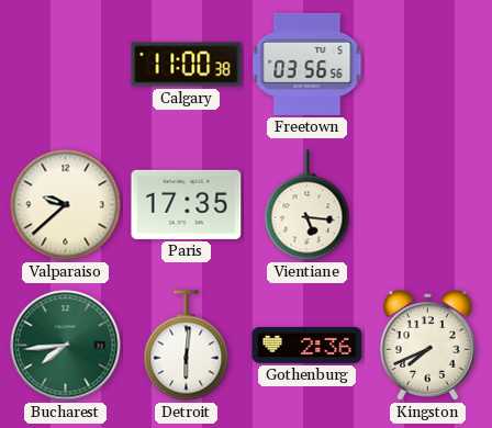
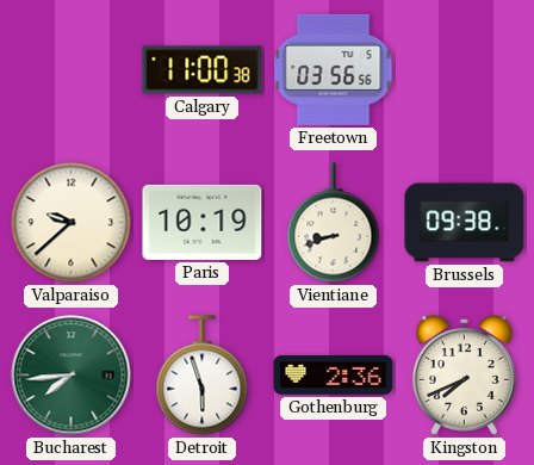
Paris: 17:35 -> 10:19
Vientiane: 5:16 -> 8:42
Brussels: none -> 09:38
Detroit: 6:01 -> 5:57
